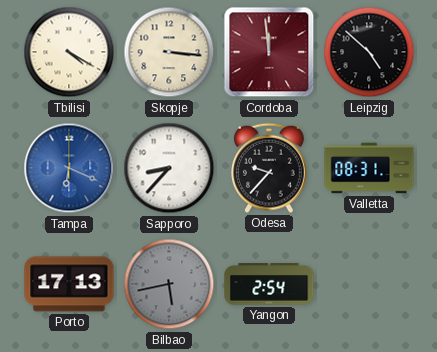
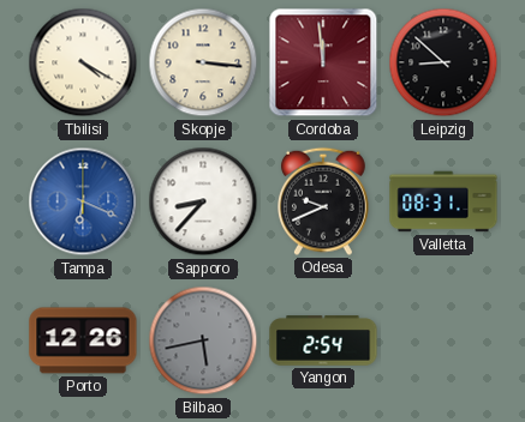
Leipzig: 4:52 -> 8:52
Odesa: 9:37 -> 9:41
Porto: 17:13 -> 12:26
